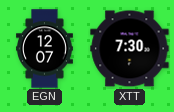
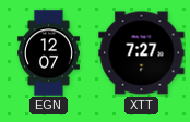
XTT: 7:30 -> 7:27
